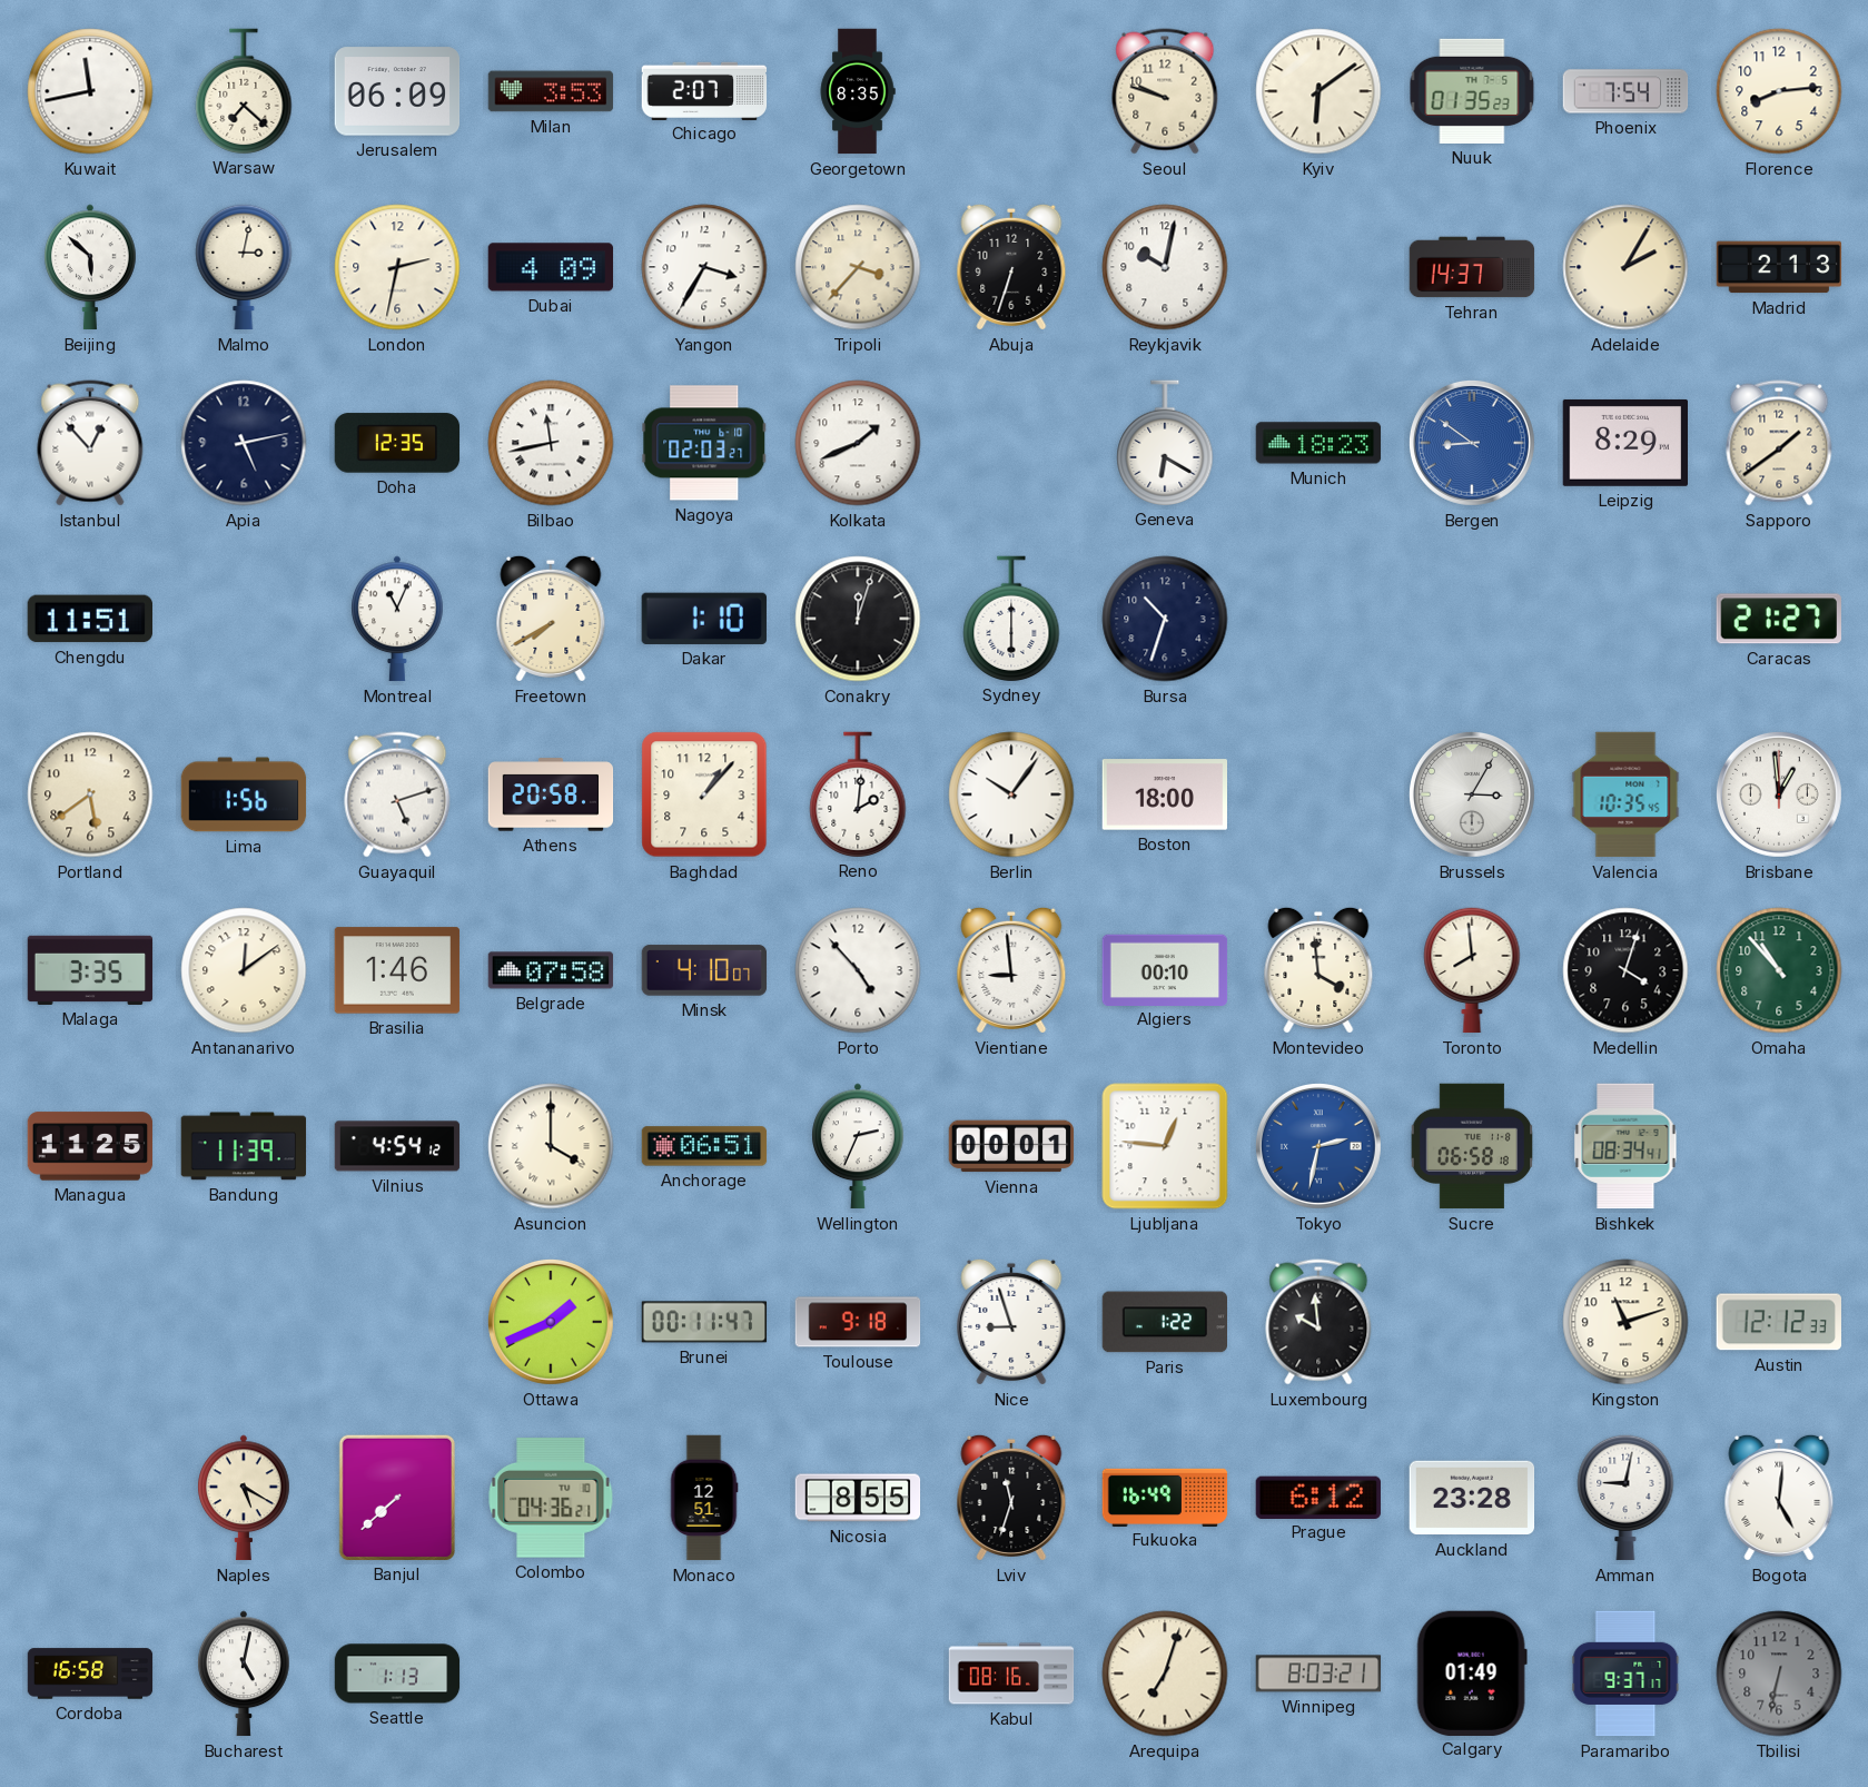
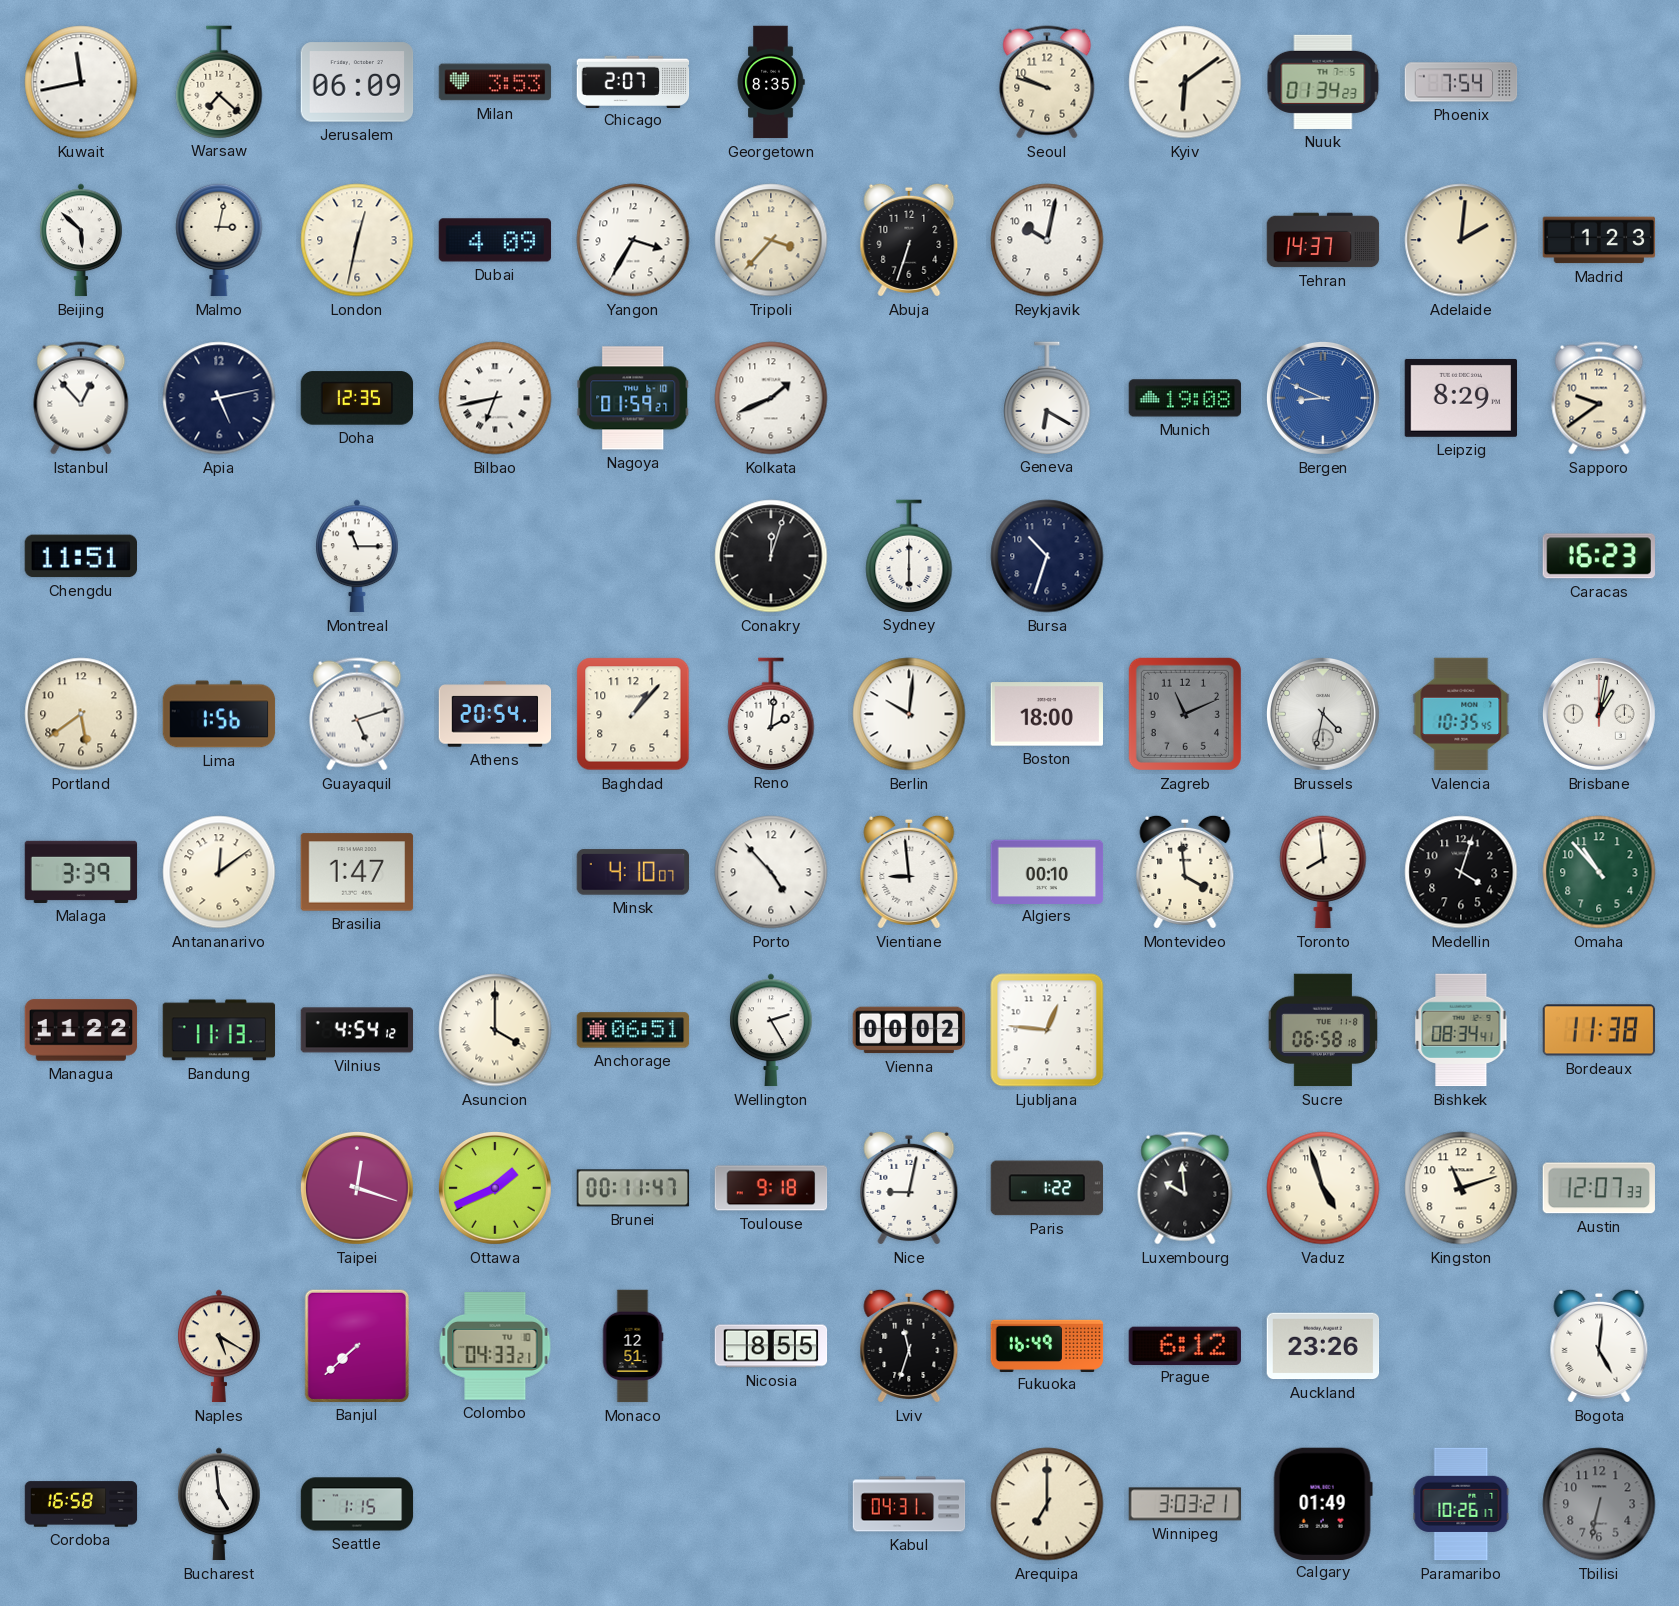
Nuuk: 01:35 -> 01:34
Florence: 8:14 -> none
London: 2:32 -> 12:32
Adelaide: 2:05 -> 2:01
Madrid: 2:13 -> 1:23
Bilbao: 11:43 -> 6:43
Nagoya: 02:03 -> 01:59
Munich: 18:23 -> 19:08
Bergen: 8:51 -> 8:49
Sapporo: 1:39 -> 9:39
Montreal: 11:04 -> 11:15
Freetown: 7:40 -> none
Dakar: 1:10 -> none
Caracas: 21:27 -> 16:23
Athens: 20:58 -> 20:54
Berlin: 10:06 -> 10:01
Zagreb: none -> 11:11
Brussels: 3:05 -> 4:32
Brisbane: 12:59 -> 1:02
Malaga: 3:35 -> 3:39
Brasilia: 1:46 -> 1:47
Belgrade: 07:58 -> none
Managua: 11:25 -> 11:22
Bandung: 11:39 -> 11:13
Wellington: 2:34 -> 2:25
Vienna: 00:01 -> 00:02
Tokyo: 2:32 -> none
Bordeaux: none -> 11:38
Taipei: none -> 12:18
Nice: 8:57 -> 9:02
Vaduz: none -> 4:57
Austin: 12:12 -> 12:07
Colombo: 04:36 -> 04:33
Auckland: 23:28 -> 23:26
Amman: 9:02 -> none
Bucharest: 5:02 -> 4:59
Seattle: 1:13 -> 1:15
Kabul: 08:16 -> 04:31
Arequipa: 7:03 -> 7:00
Winnipeg: 8:03 -> 3:03
Paramaribo: 9:37 -> 10:26
